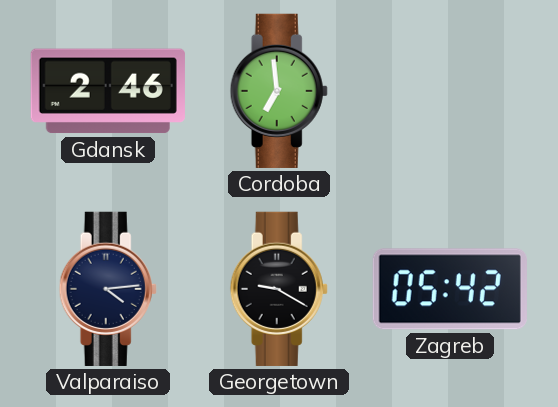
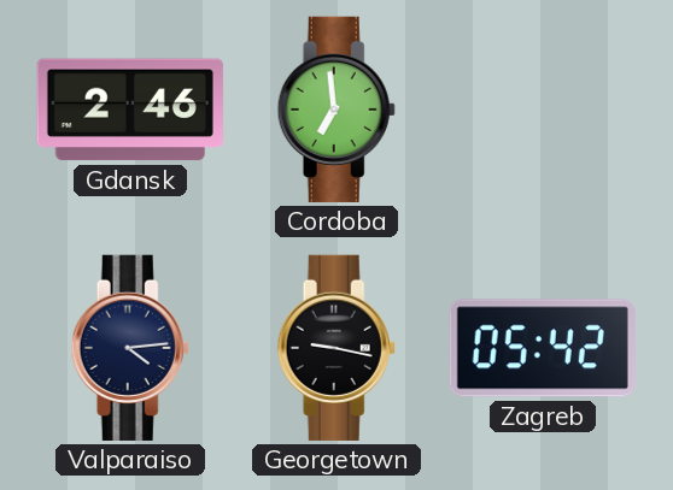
Georgetown: 9:20 -> 9:17
